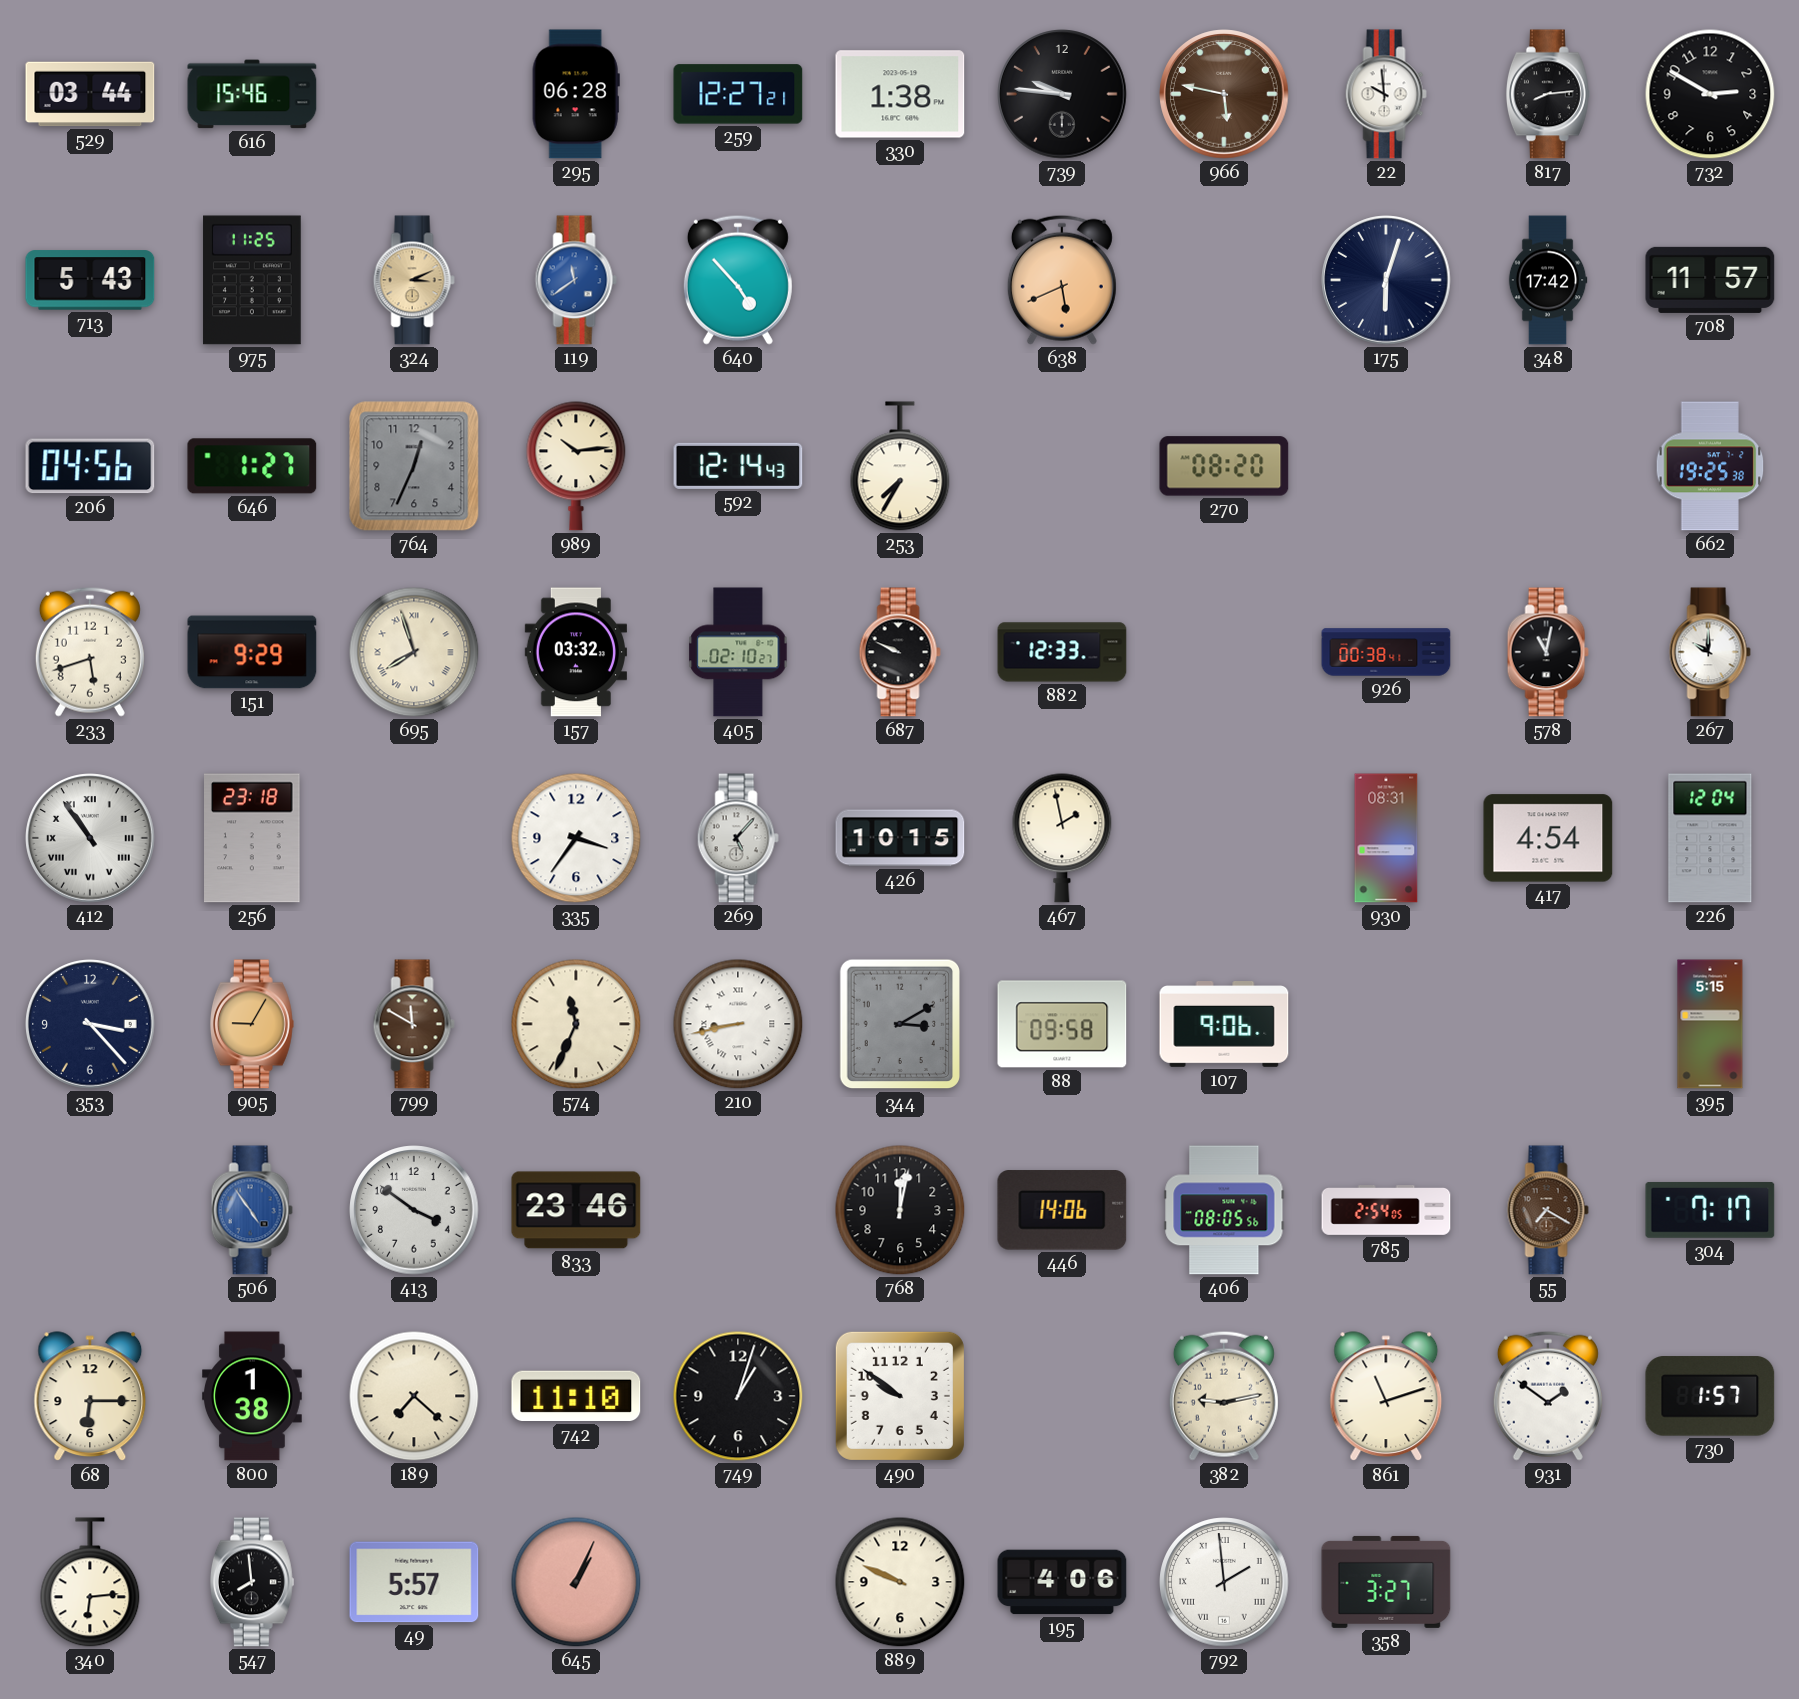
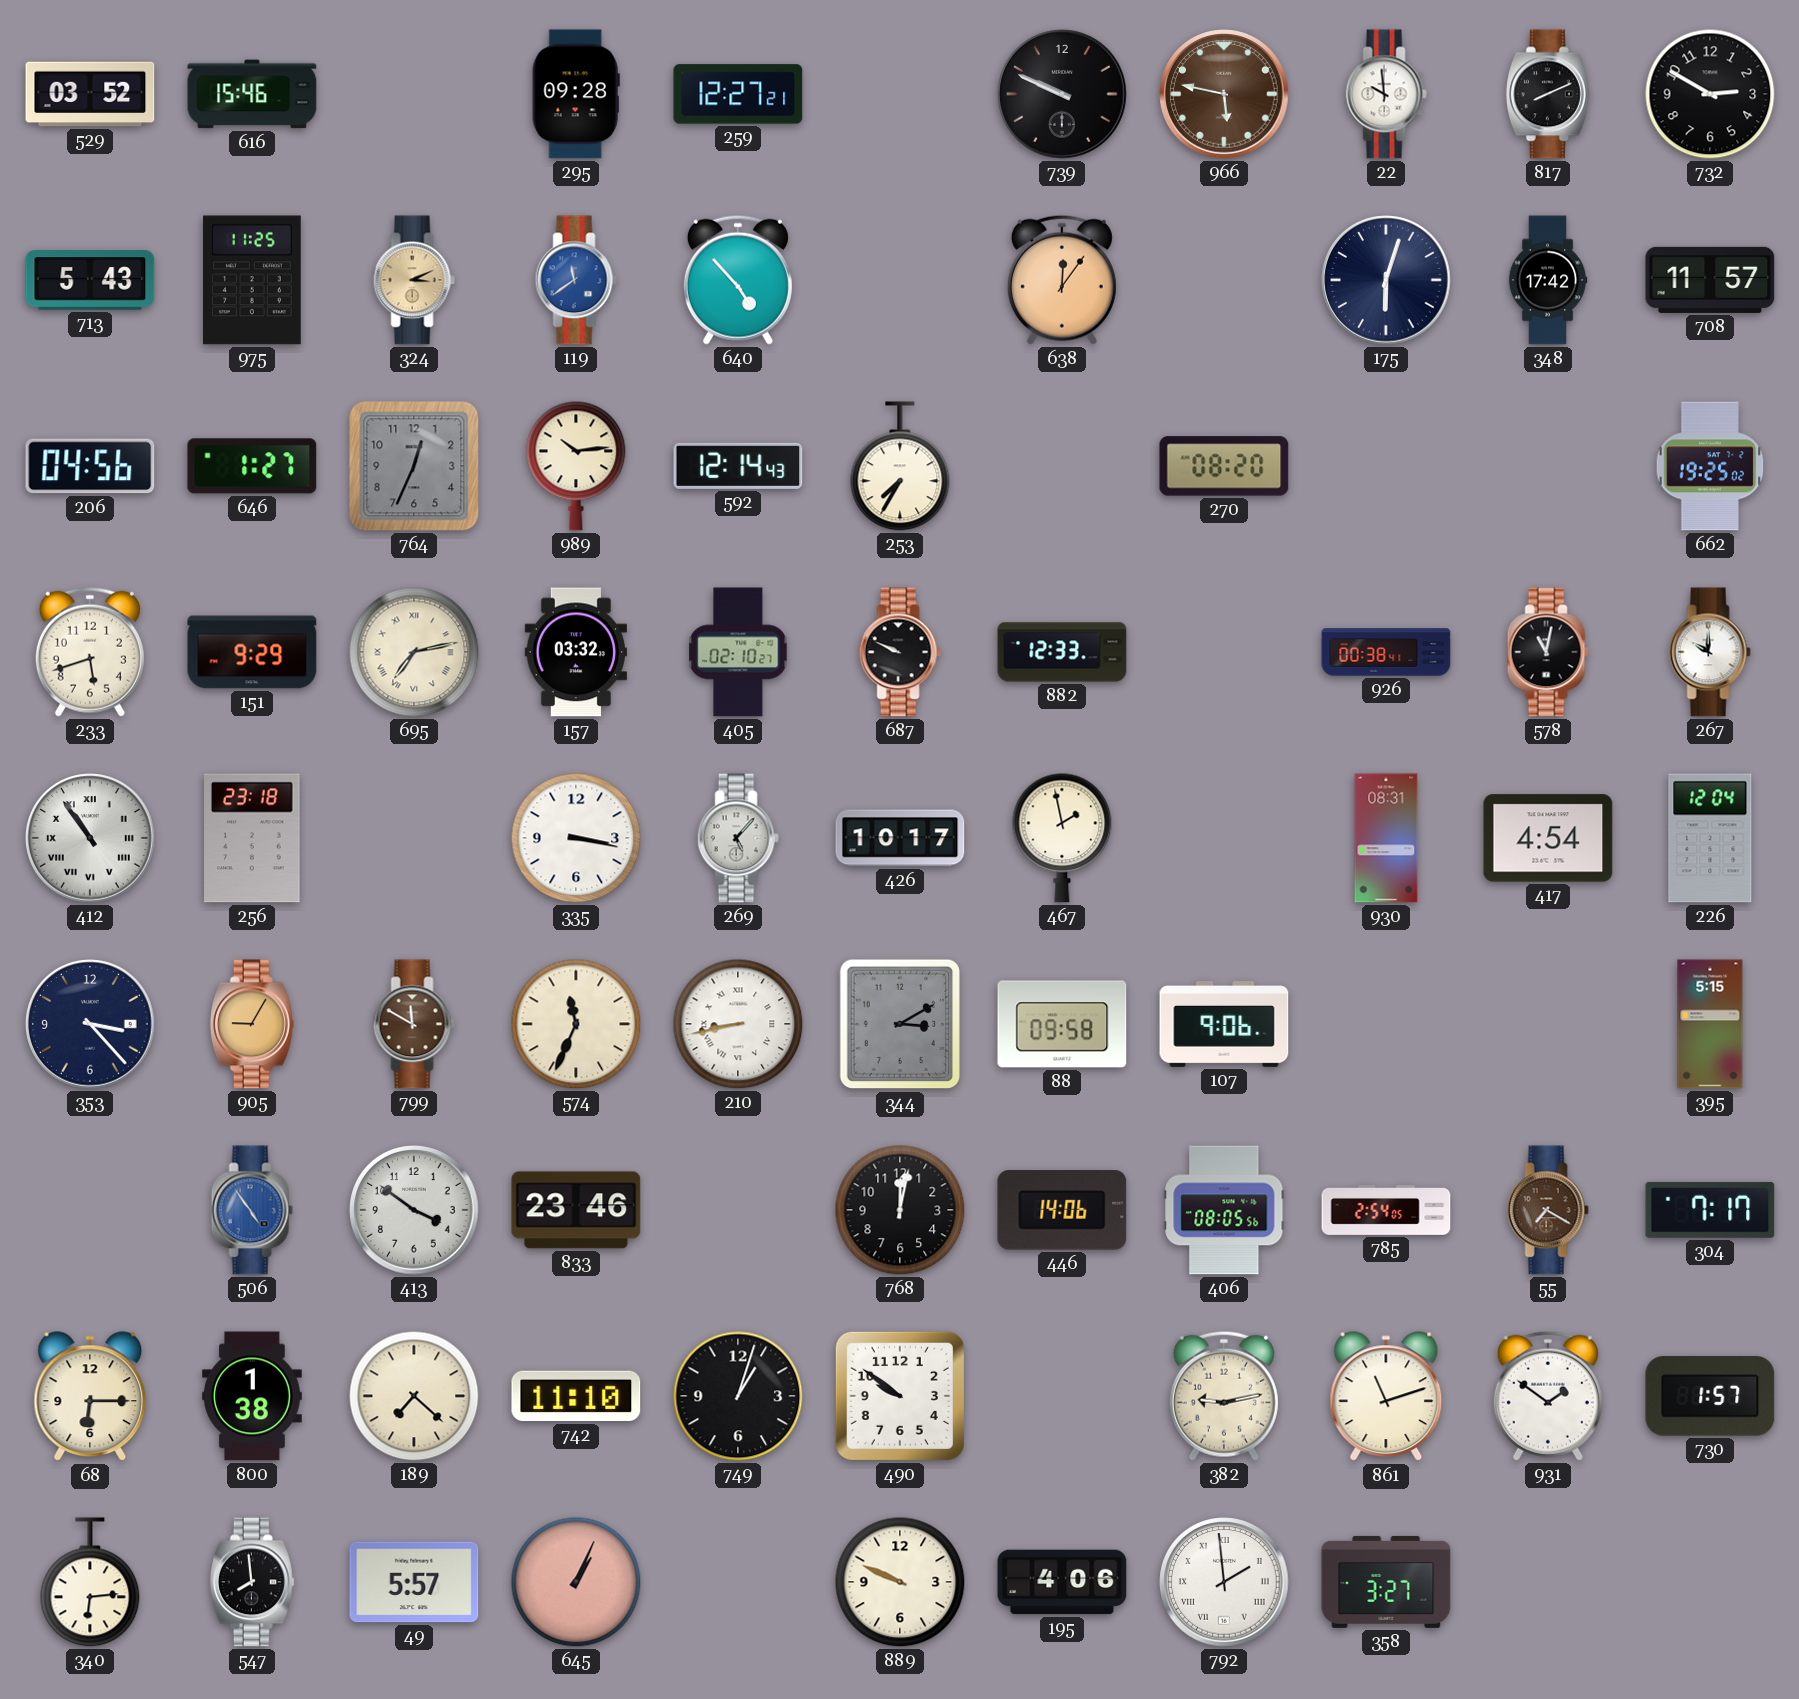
529: 03:44 -> 03:52
295: 06:28 -> 09:28
330: 1:38 -> none
739: 9:46 -> 9:49
817: 8:14 -> 8:11
638: 5:41 -> 12:06
662: 19:25:38 -> 19:25:02
695: 7:57 -> 7:13
335: 3:36 -> 3:17
426: 10:15 -> 10:17
